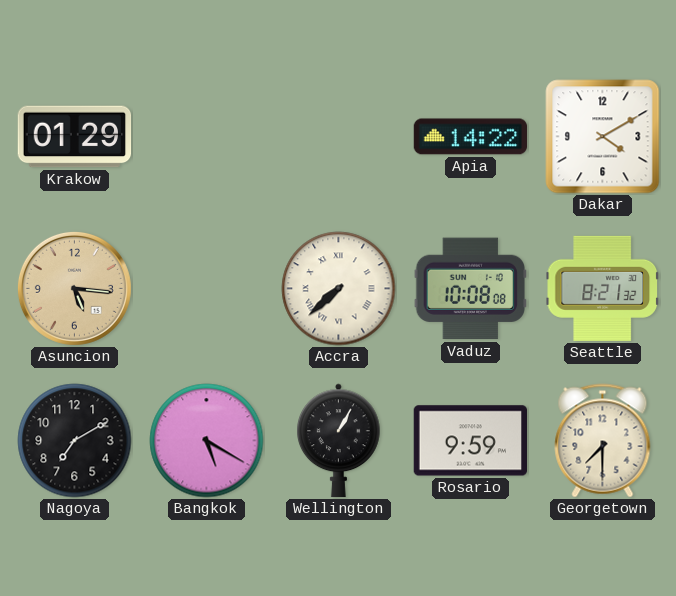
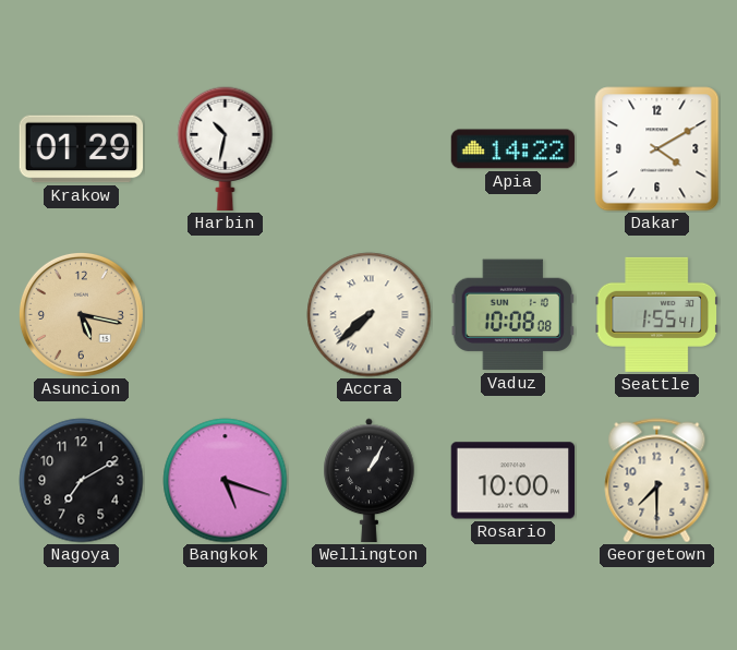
Harbin: none -> 10:32
Asuncion: 5:16 -> 5:17
Seattle: 8:21 -> 1:55
Bangkok: 5:20 -> 5:18
Rosario: 9:59 -> 10:00
